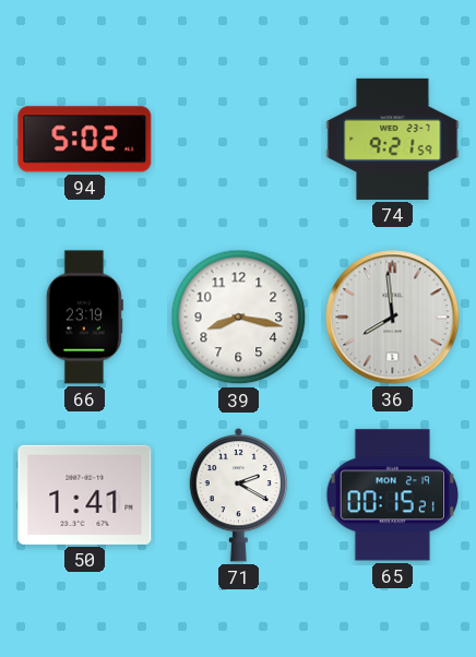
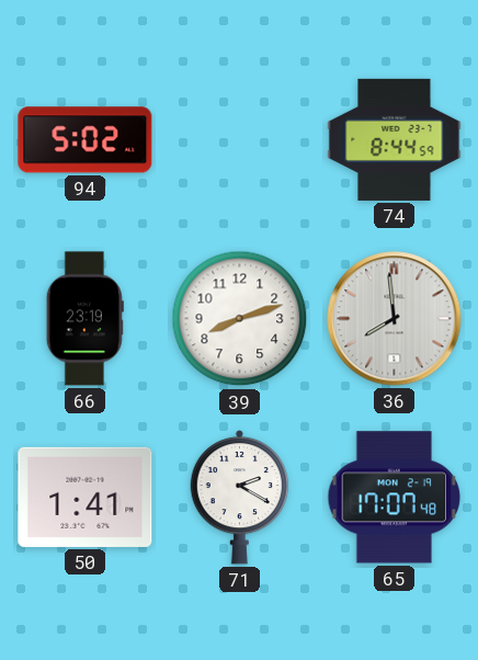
74: 9:21 -> 8:44
39: 8:17 -> 8:12
65: 00:15 -> 17:07
